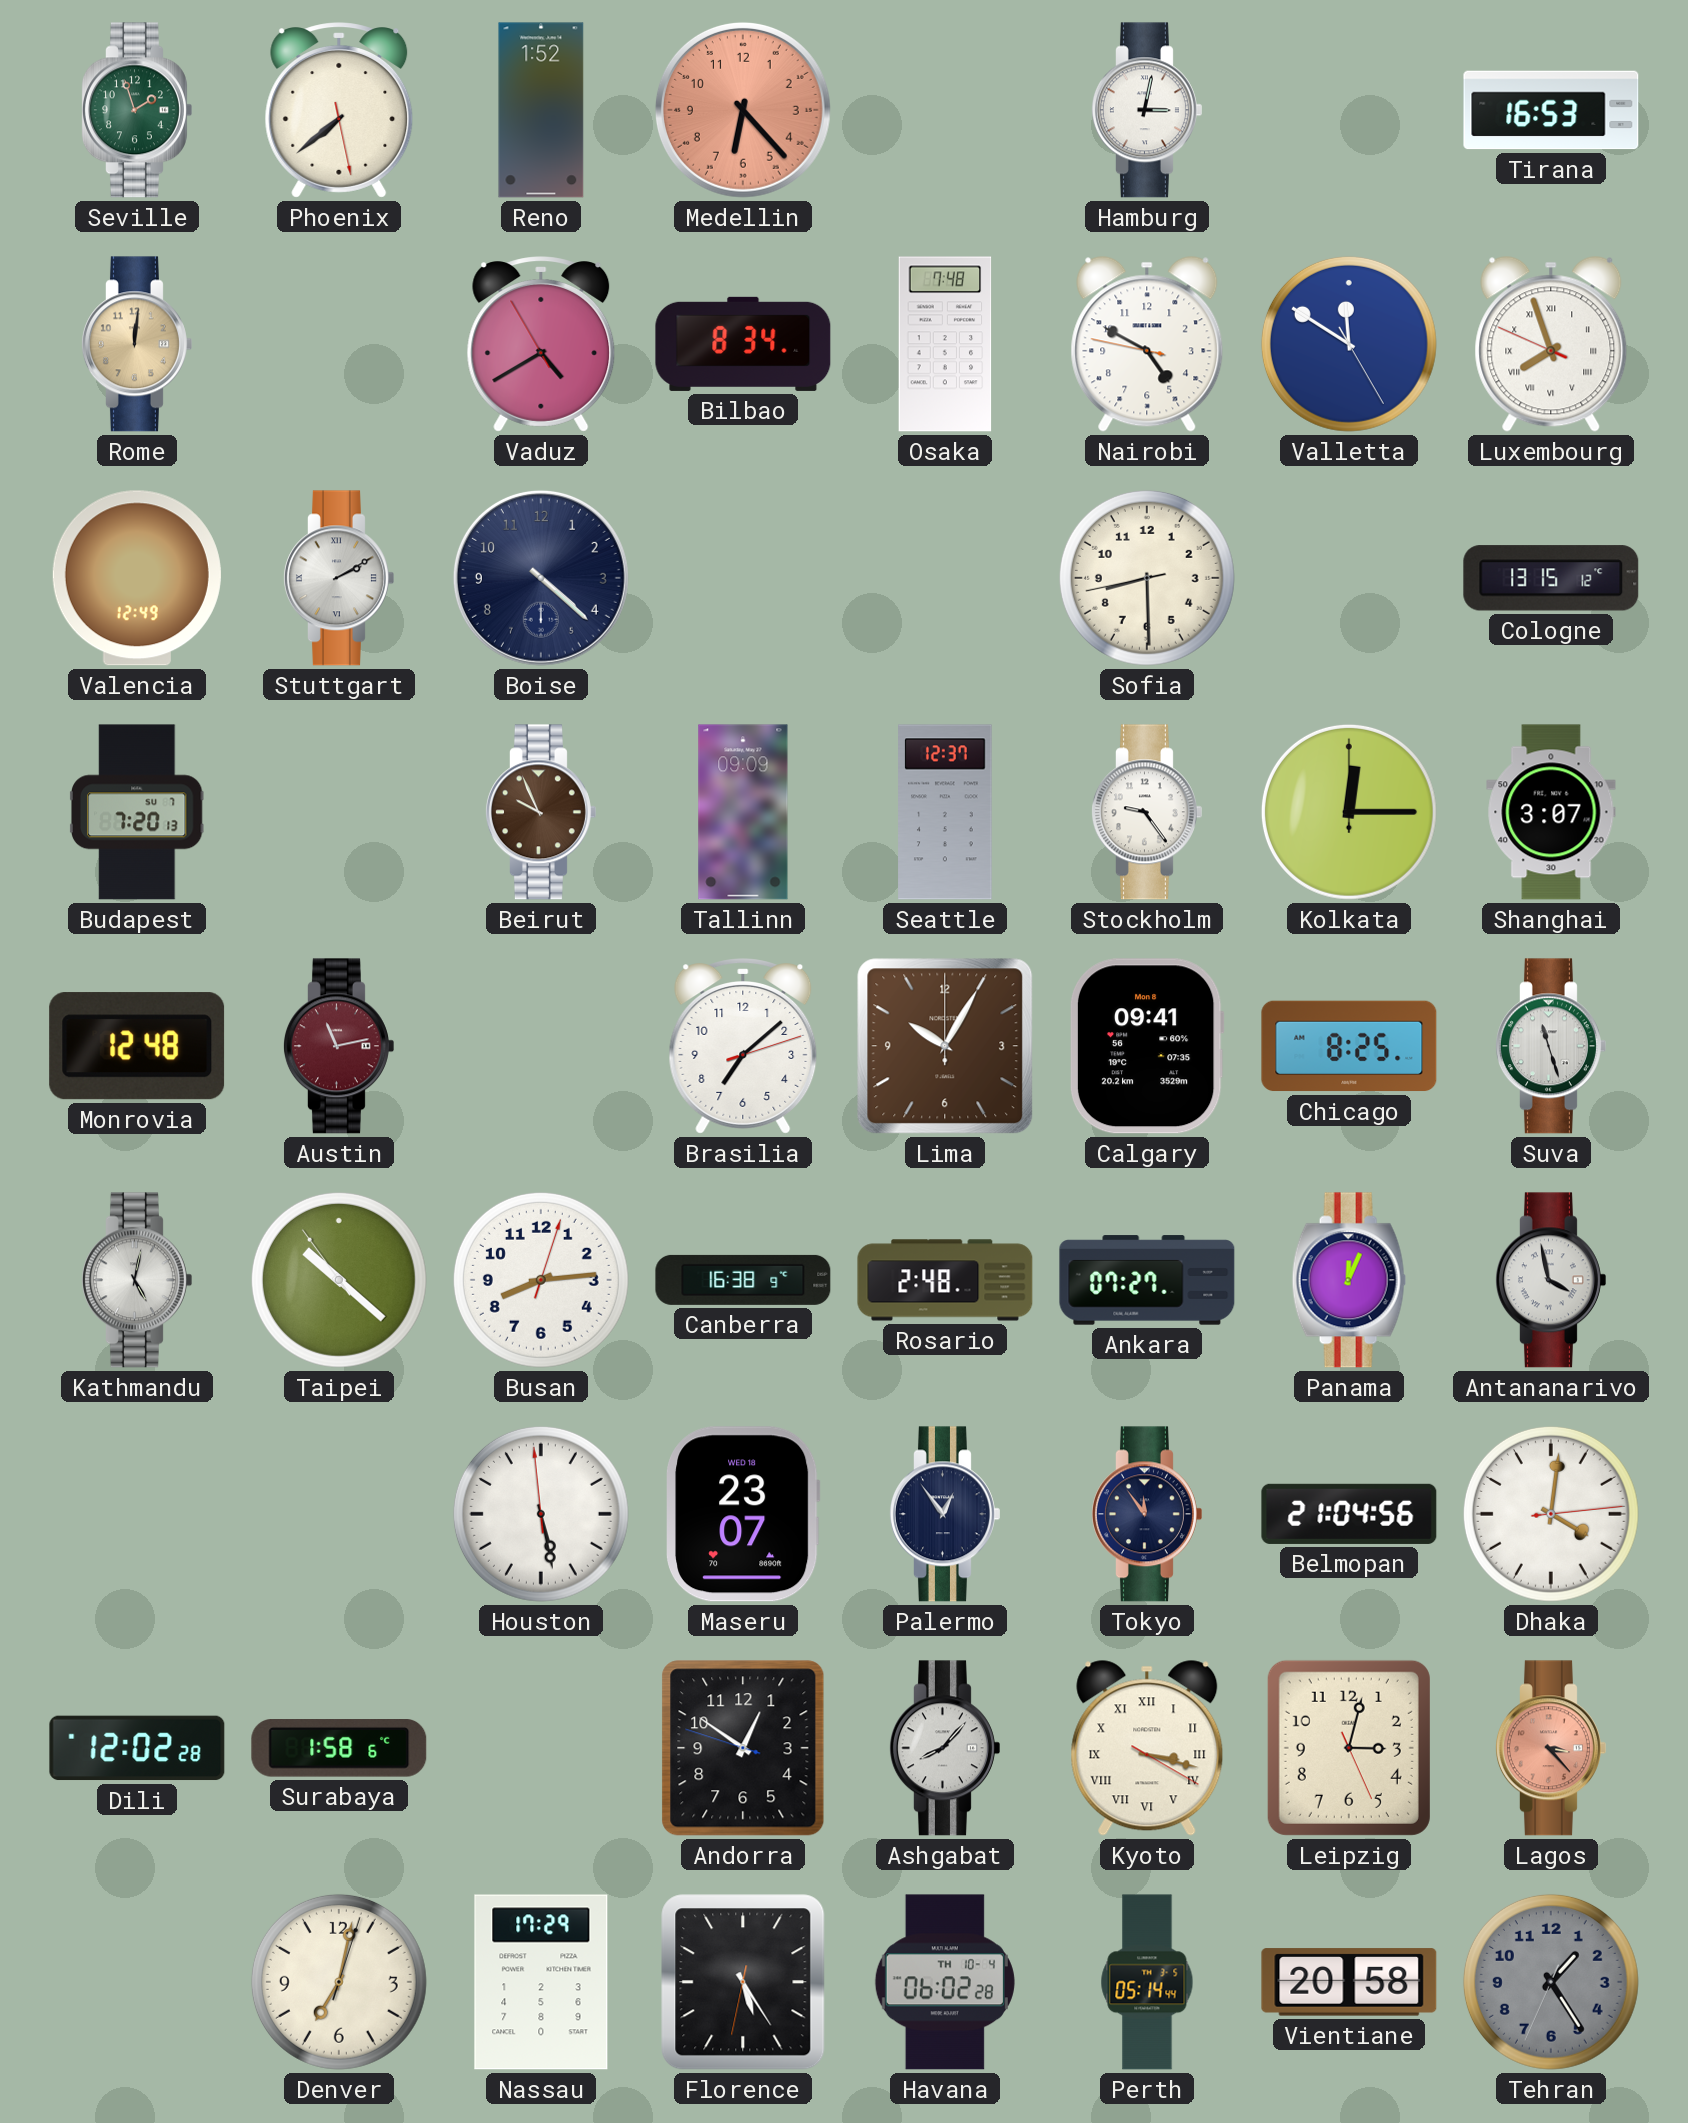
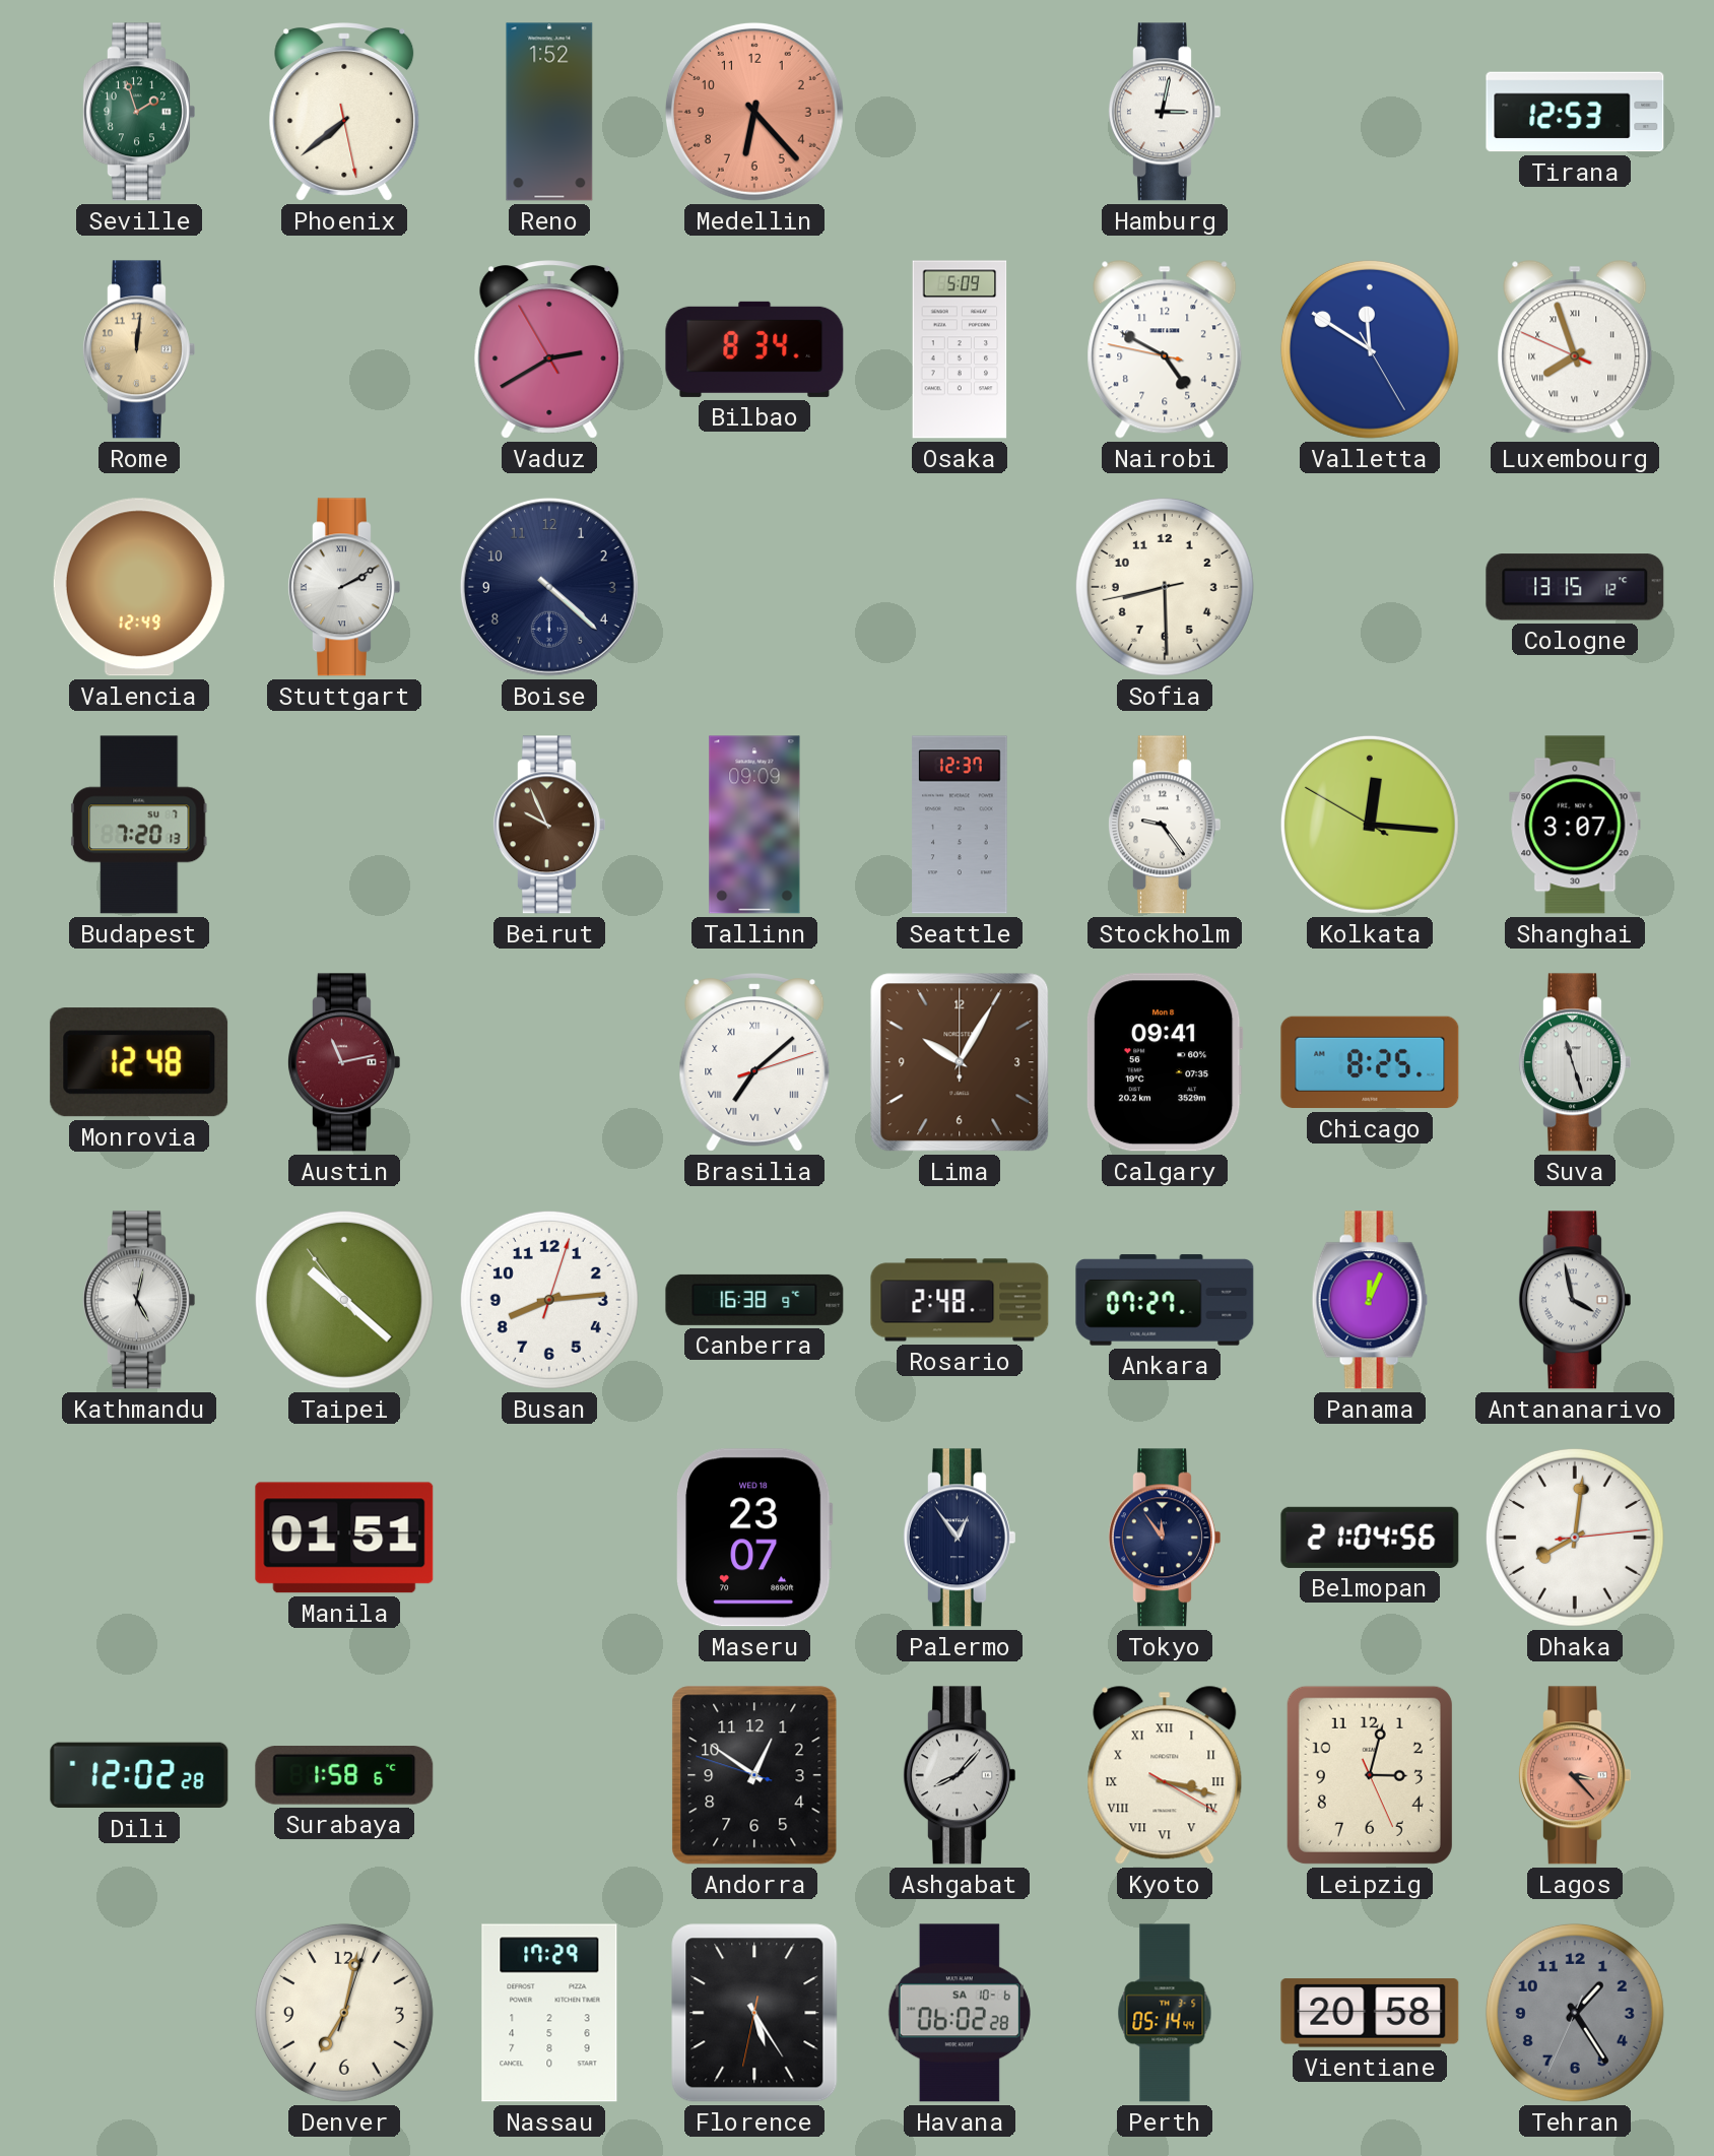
Tirana: 16:53 -> 12:53
Vaduz: 4:39 -> 2:39
Osaka: 7:48 -> 5:09
Kolkata: 12:15:00 -> 12:15:50
Brasilia numerals: Arabic -> Roman
Manila: none -> 01:51
Houston: 5:27 -> none
Dhaka: 4:01 -> 8:01
Havana date: TH 10-4 -> SA 10-6
